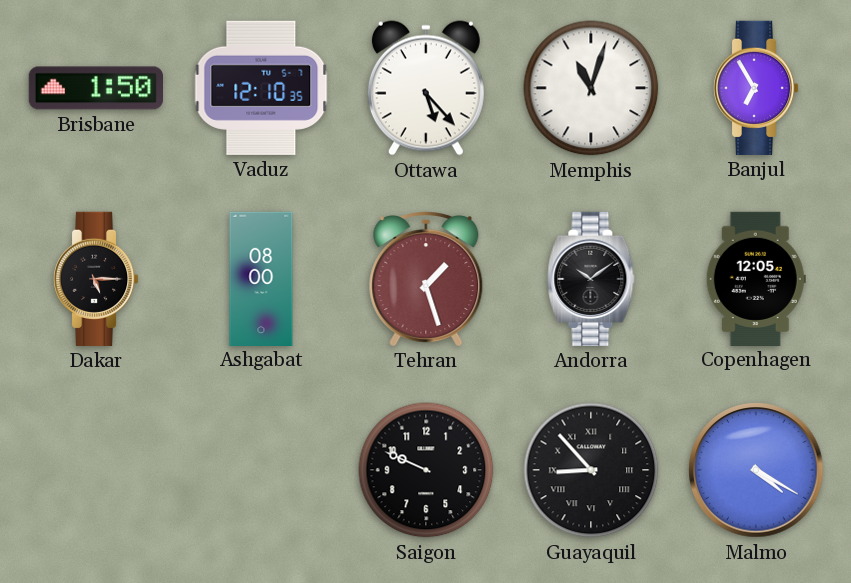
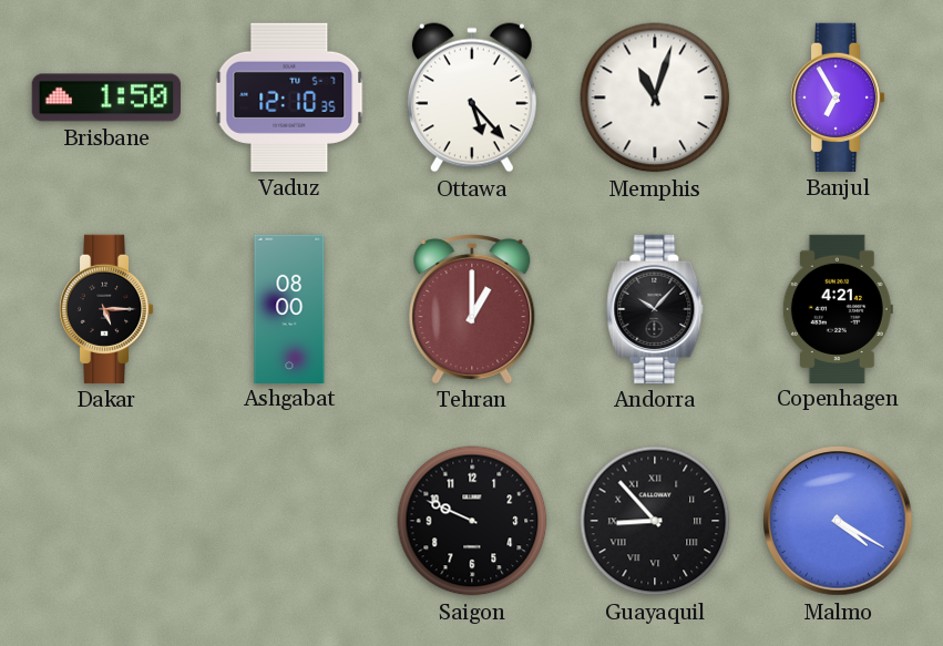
Tehran: 1:27 -> 1:00
Andorra: 10:09 -> 10:07
Copenhagen: 12:05 -> 4:21
